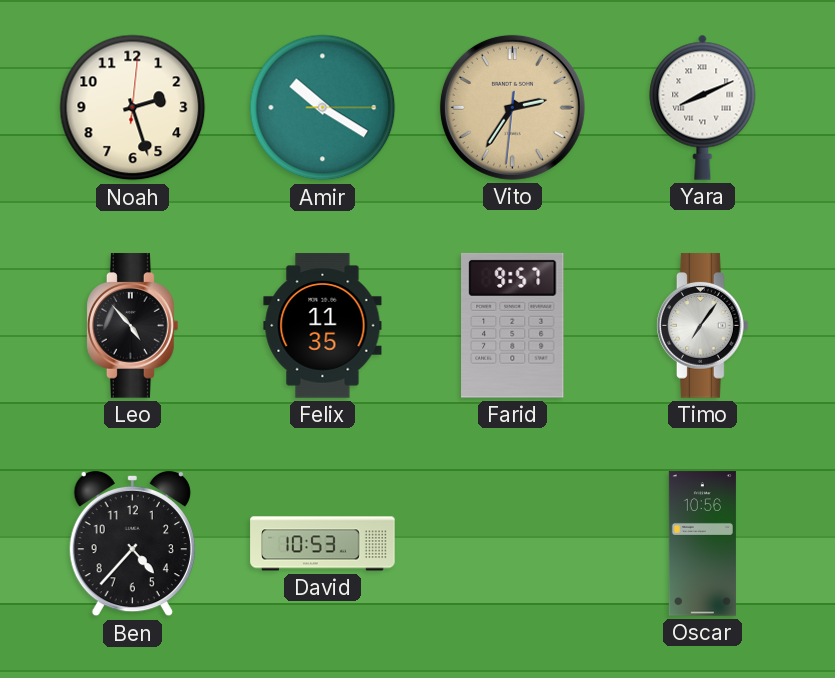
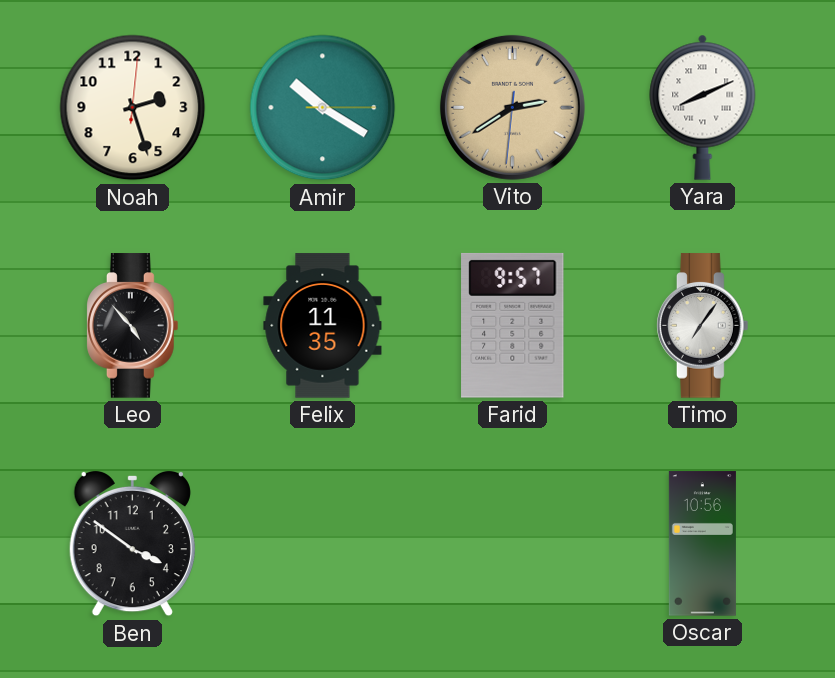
Vito: 2:35 -> 2:39
Ben: 4:37 -> 3:51
David: 10:53 -> none
